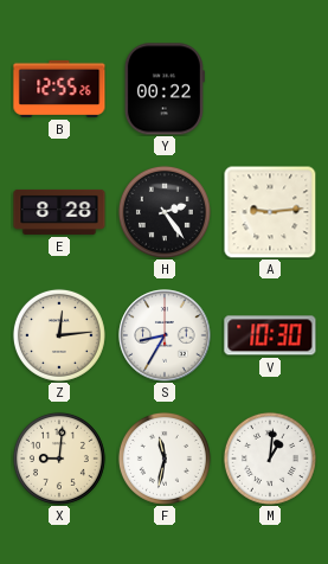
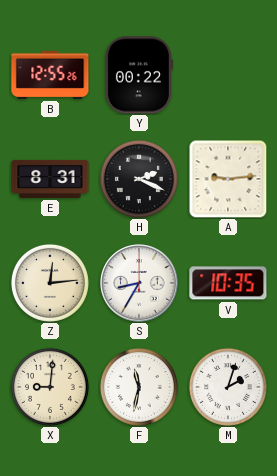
E: 8:28 -> 8:31
H: 2:24 -> 2:19
V: 10:30 -> 10:35
M: 1:01 -> 2:03
